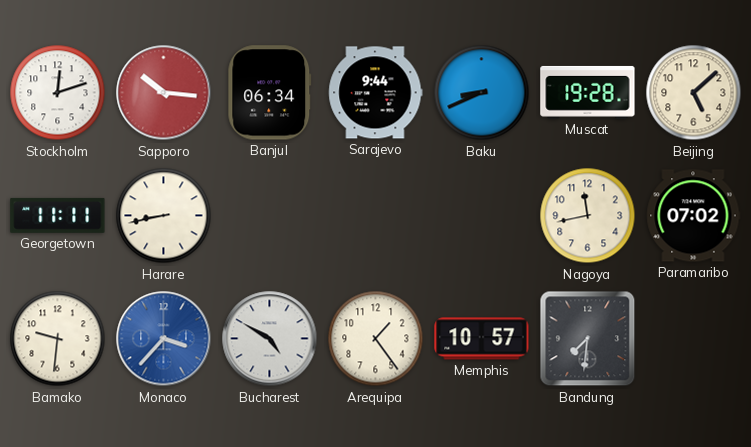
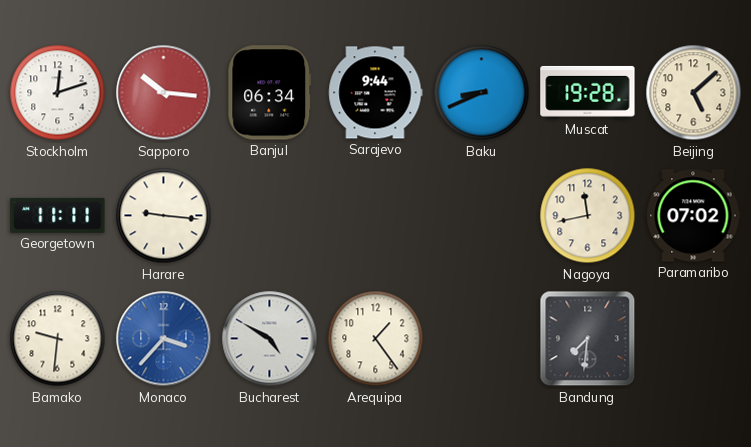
Harare: 8:43 -> 9:16
Memphis: 10:57 -> none
